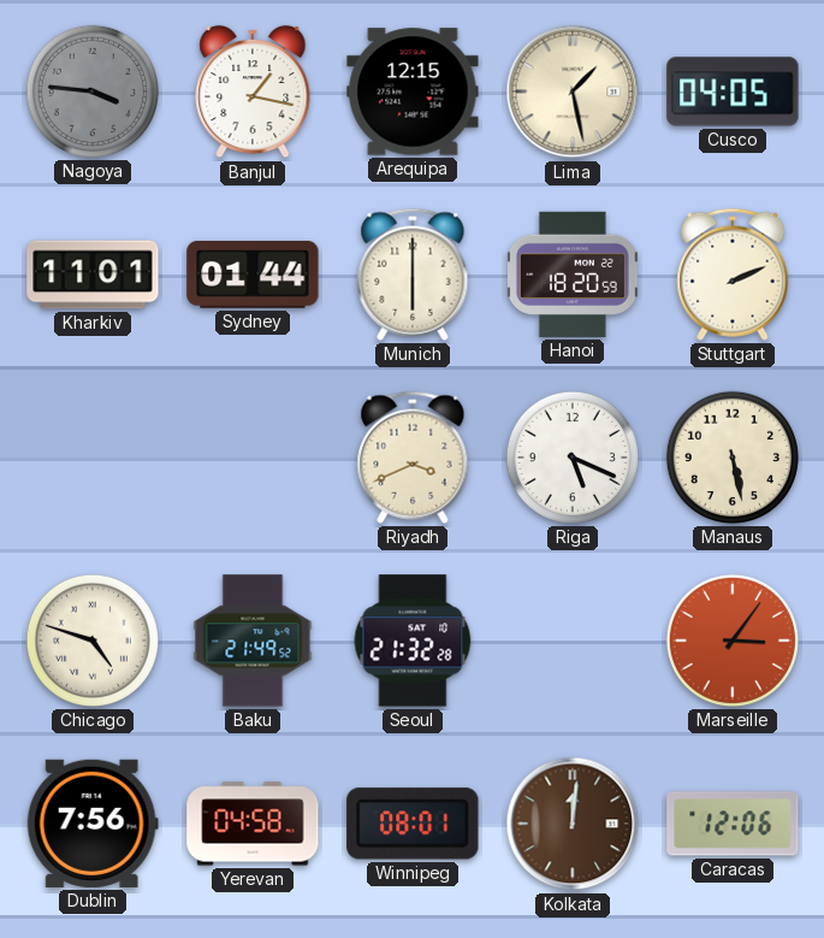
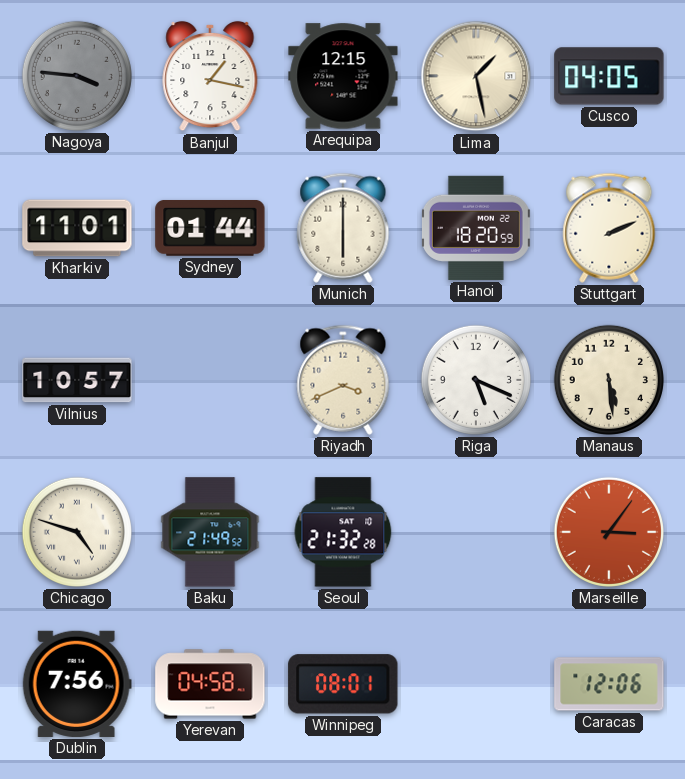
Vilnius: none -> 10:57
Manaus: 5:28 -> 5:29
Kolkata: 12:01 -> none
